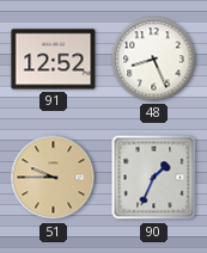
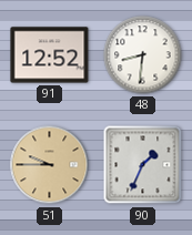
48: 8:26 -> 8:31
